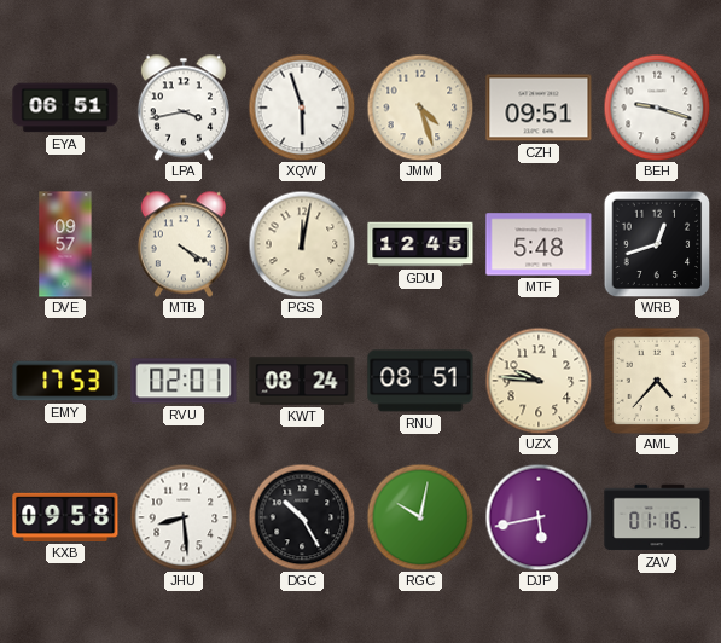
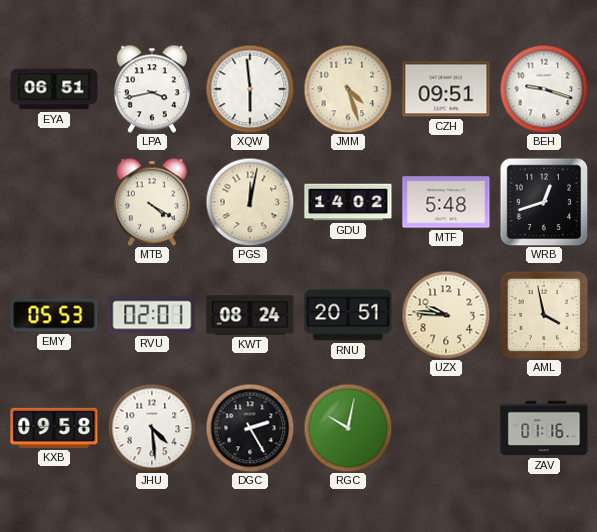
XQW: 5:57 -> 5:59
DVE: 09:57 -> none
GDU: 12:45 -> 14:02
EMY: 17:53 -> 05:53
RNU: 08:51 -> 20:51
AML: 4:37 -> 3:58
JHU: 8:29 -> 4:29
DGC: 10:25 -> 2:25
DJP: 5:43 -> none
